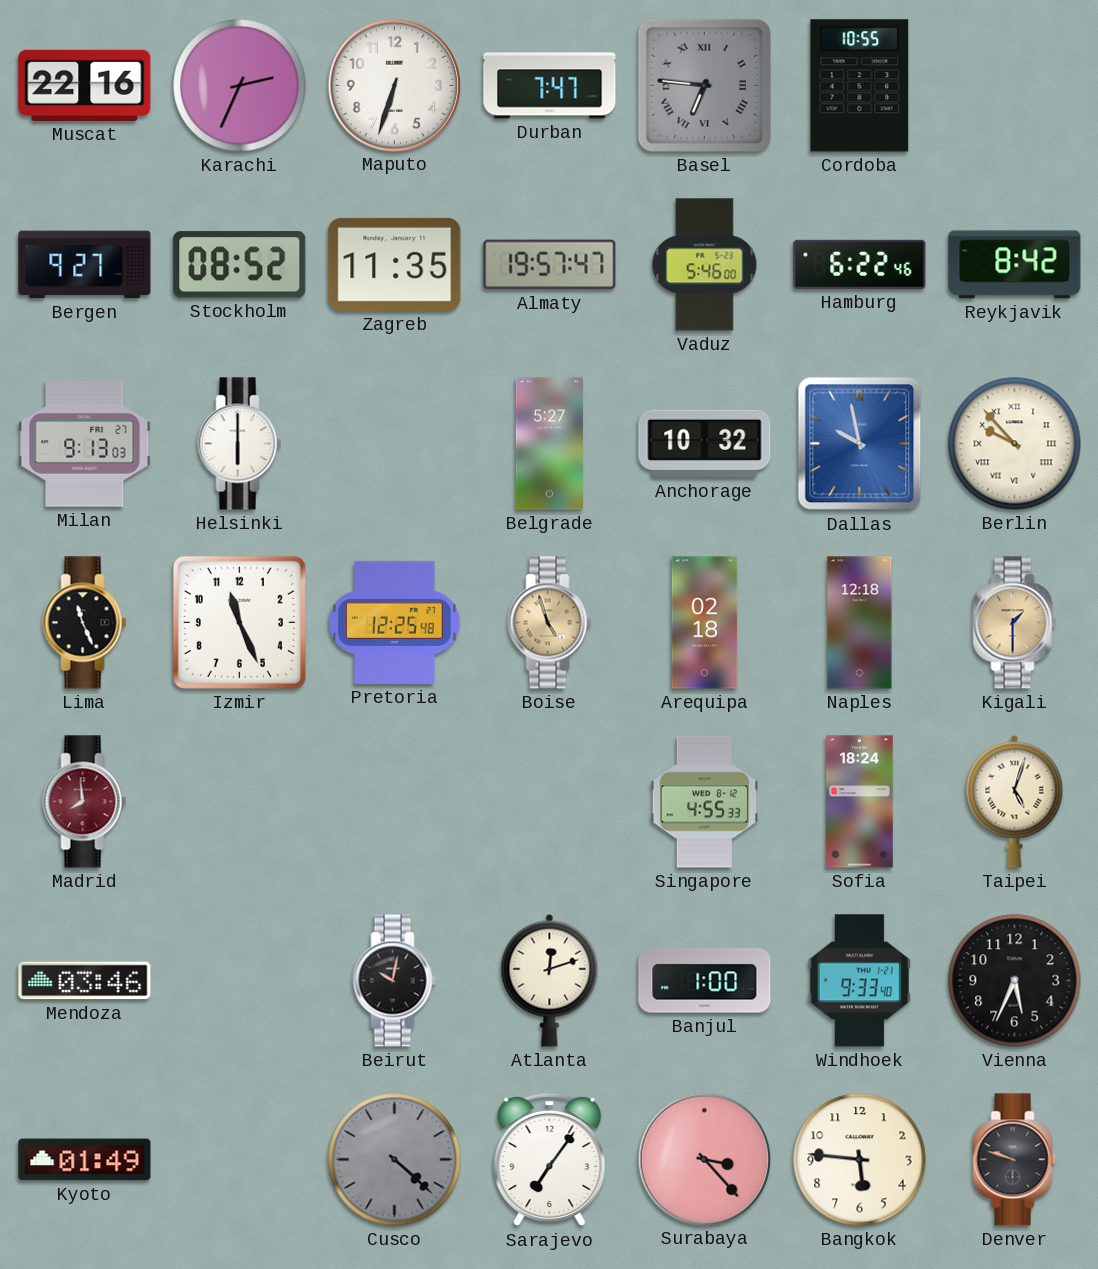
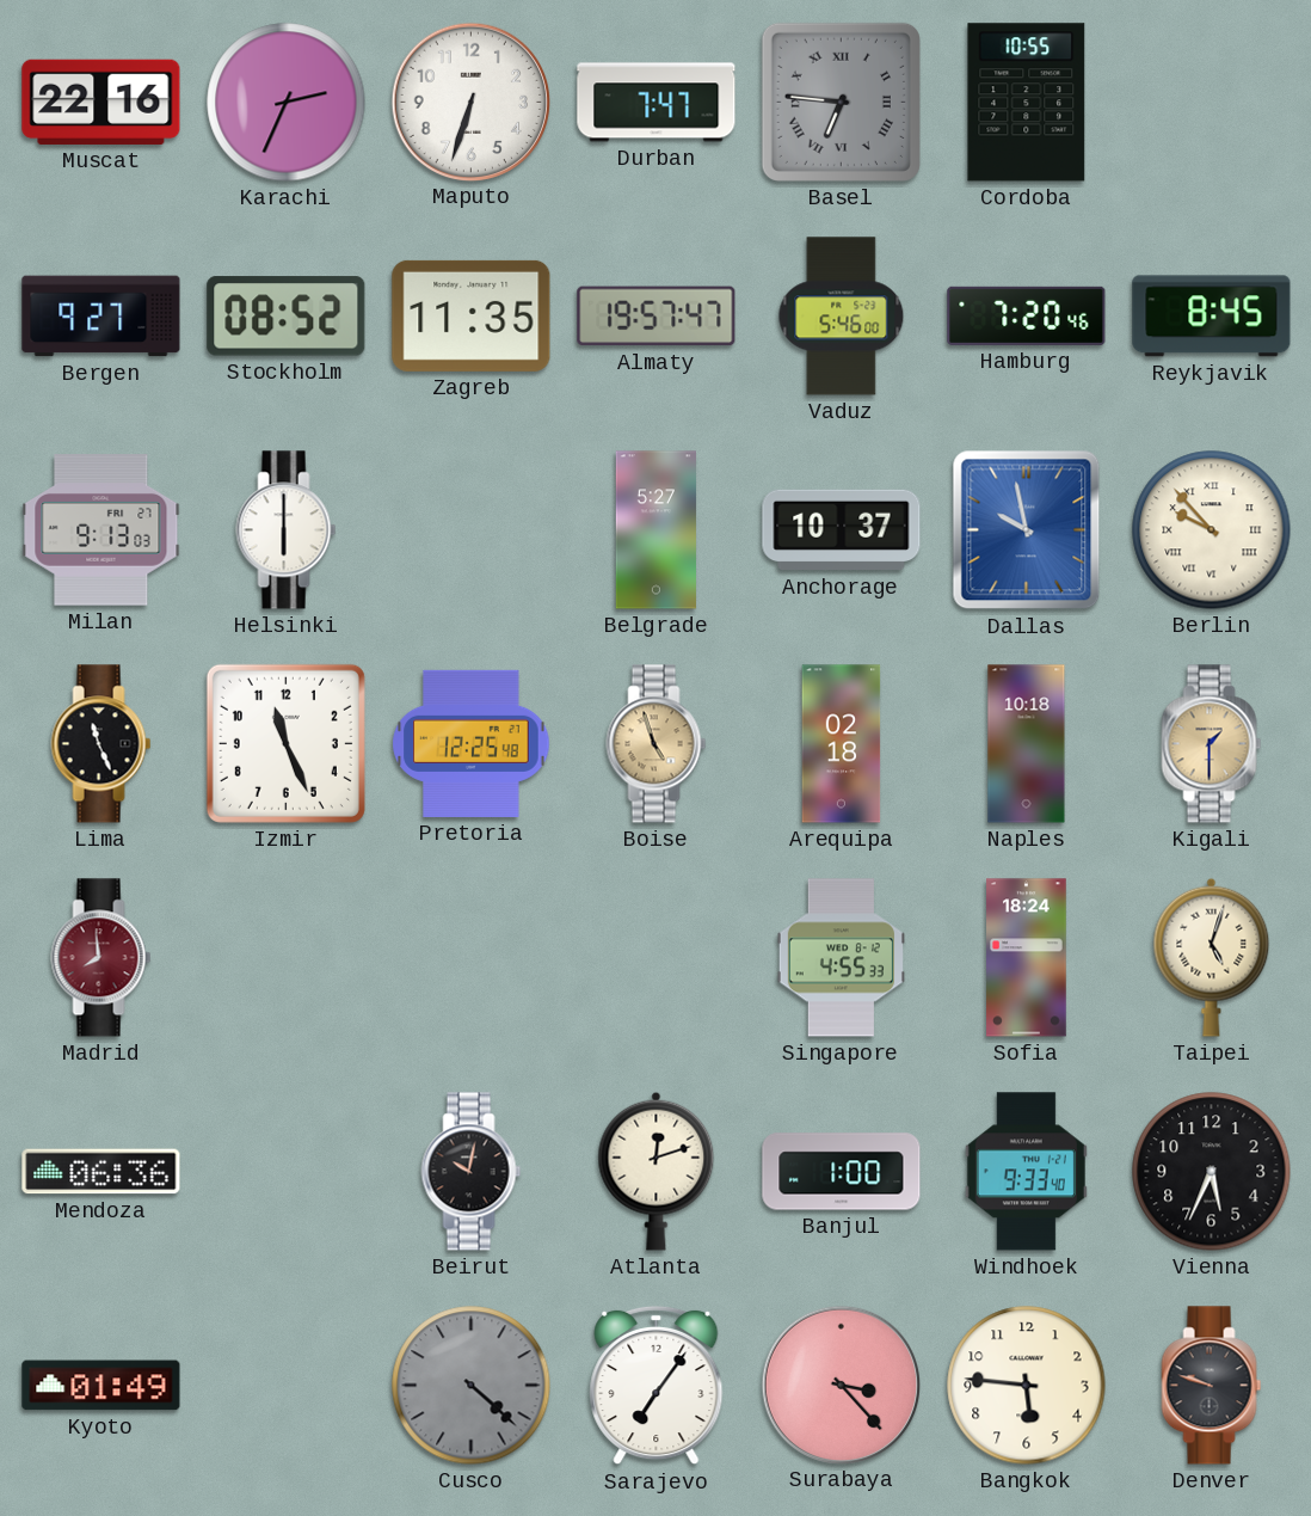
Hamburg: 6:22 -> 7:20
Reykjavik: 8:42 -> 8:45
Anchorage: 10:32 -> 10:37
Naples: 12:18 -> 10:18
Mendoza: 03:46 -> 06:36
